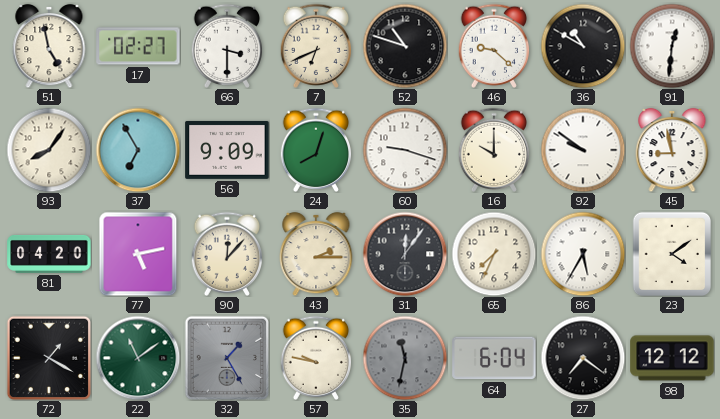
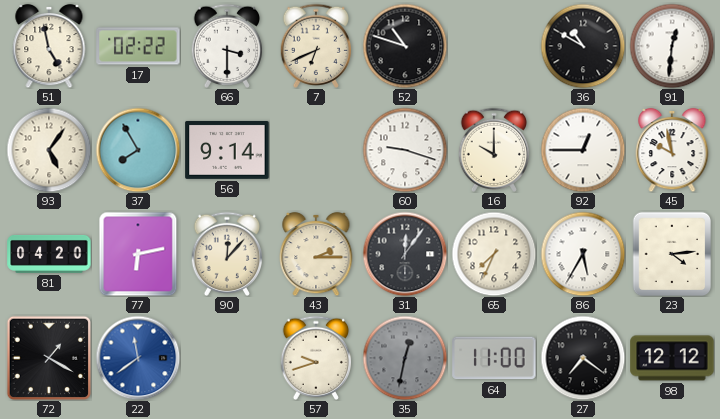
17: 02:27 -> 02:22
46: 9:22 -> none
93: 8:06 -> 5:06
37: 6:55 -> 7:55
56: 9:09 -> 9:14
24: 8:03 -> none
92: 9:51 -> 12:45
45: 8:58 -> 9:58
77: 5:13 -> 6:13
23: 4:09 -> 4:14
22: 11:09 -> 11:39
22 dial: green -> blue
32: 1:25 -> none
57: 9:47 -> 9:42
35: 11:32 -> 12:32
64: 6:04 -> 11:00
